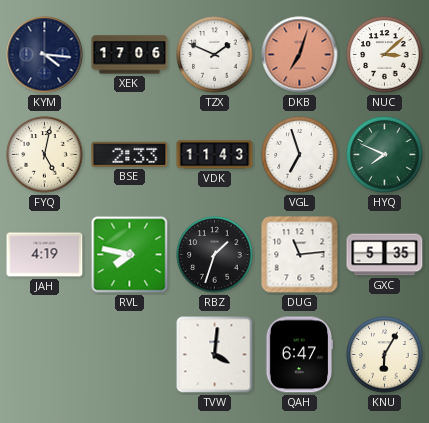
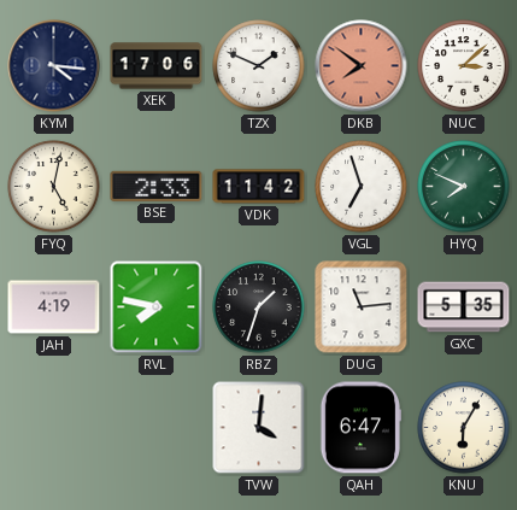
DKB: 7:03 -> 7:51
VDK: 11:43 -> 11:42
